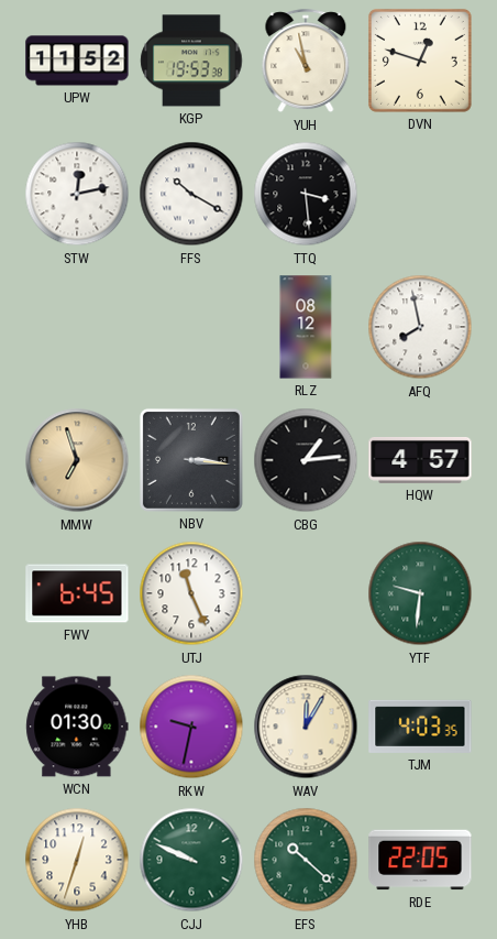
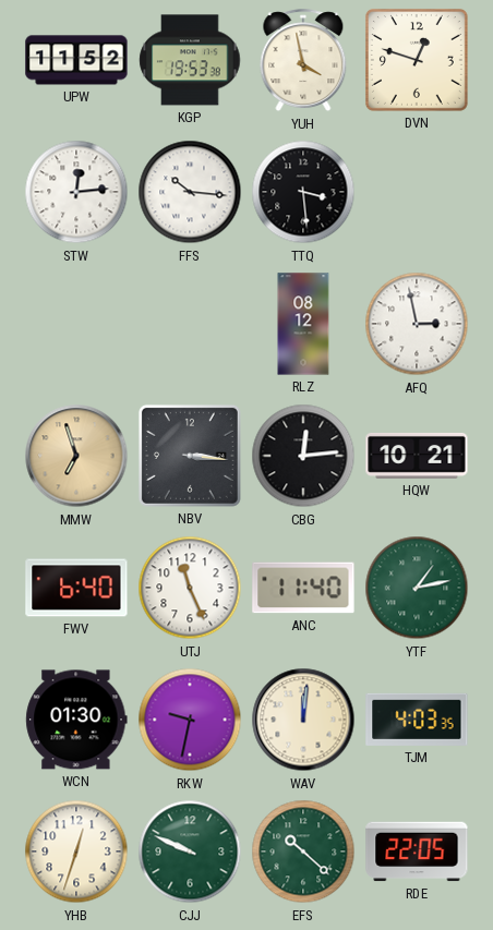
YUH: 10:58 -> 3:58
STW: 12:13 -> 12:14
FFS: 10:20 -> 10:16
AFQ: 7:58 -> 2:58
CBG: 1:14 -> 12:14
HQW: 4:57 -> 10:21
FWV: 6:45 -> 6:40
ANC: none -> 11:40
YTF: 9:31 -> 1:13
WAV: 12:05 -> 12:01
